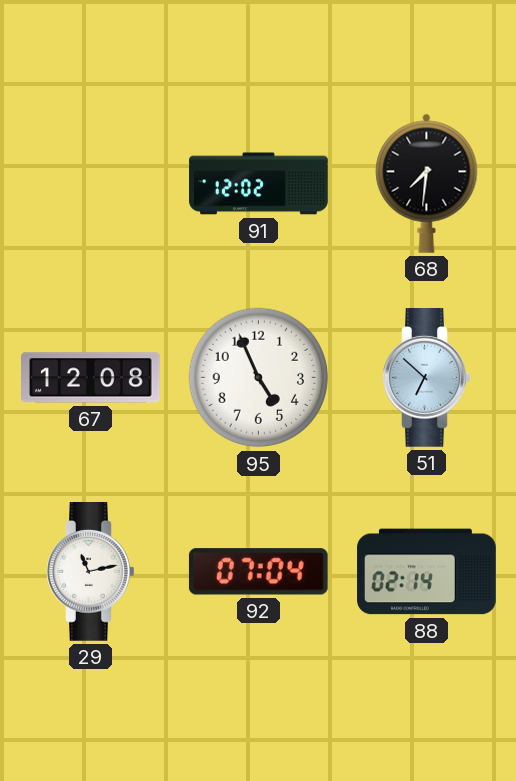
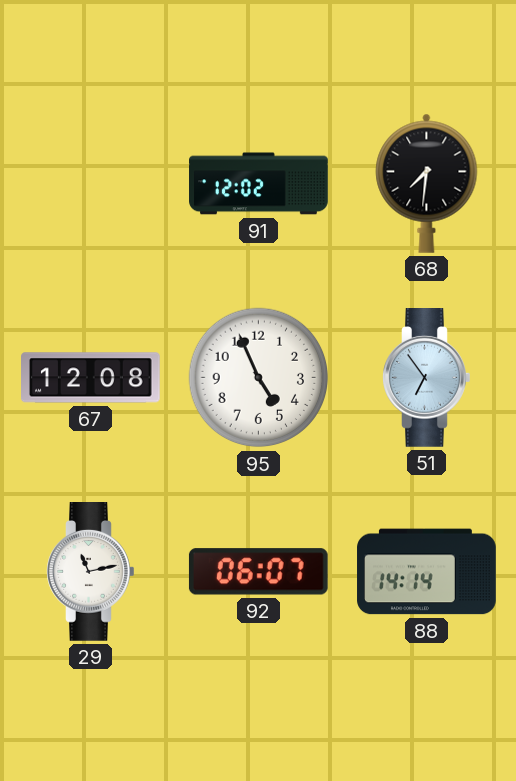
51: 6:52 -> 6:54
92: 07:04 -> 06:07
88: 02:14 -> 14:14
